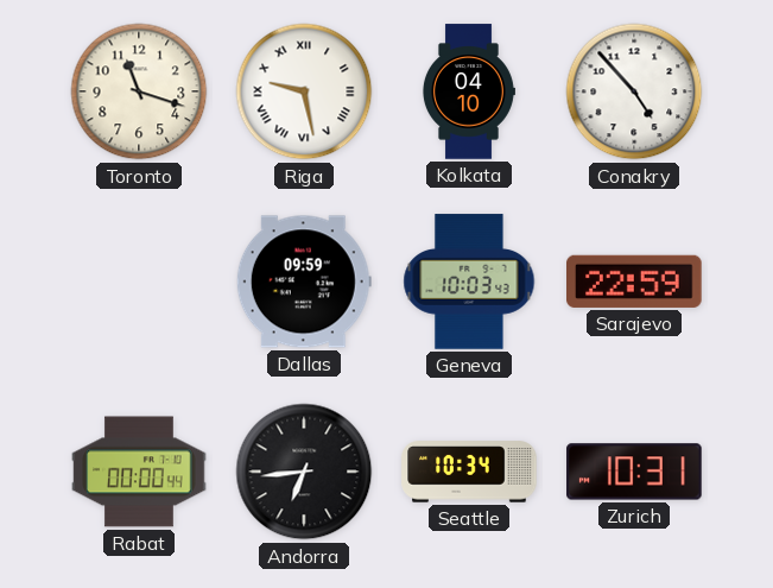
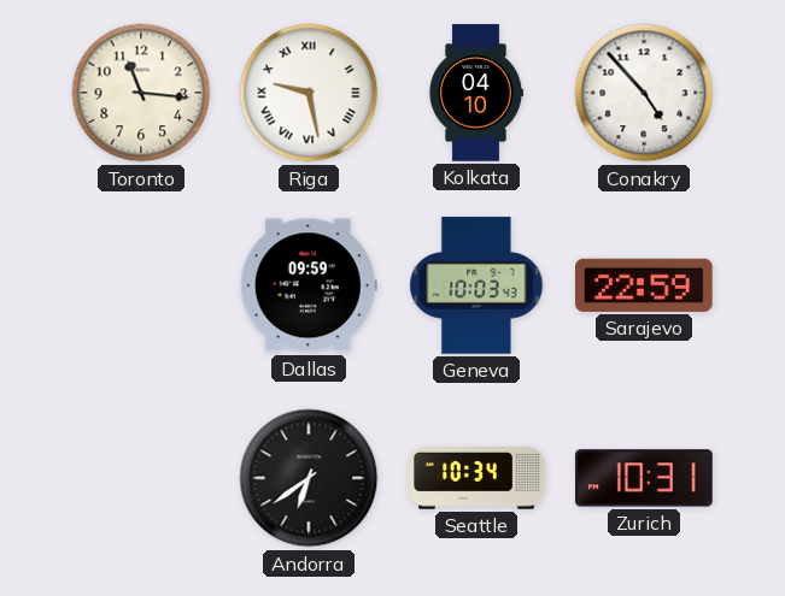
Toronto: 11:18 -> 11:16
Rabat: 00:00 -> none
Andorra: 6:44 -> 6:39
